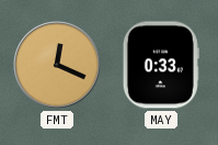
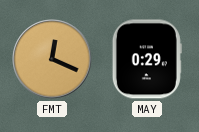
MAY: 0:33 -> 0:29
